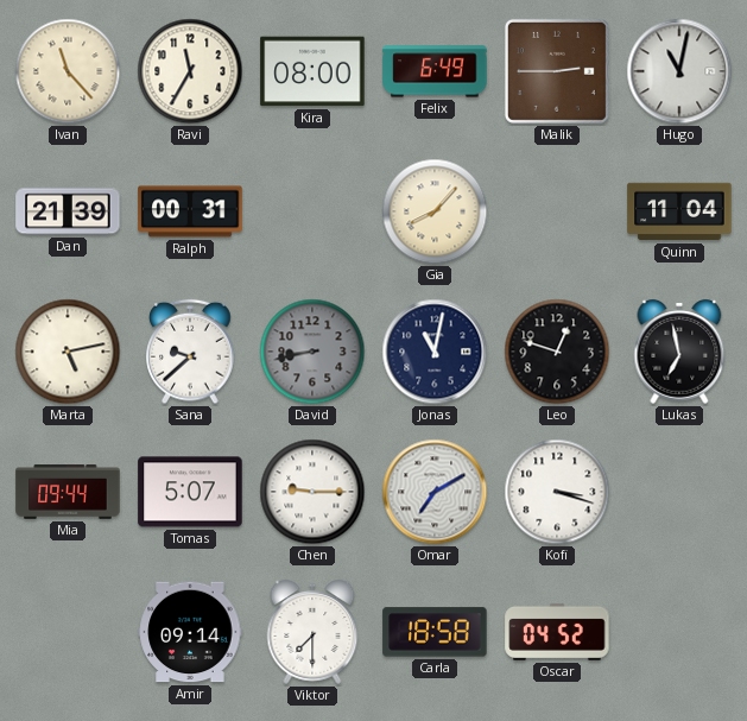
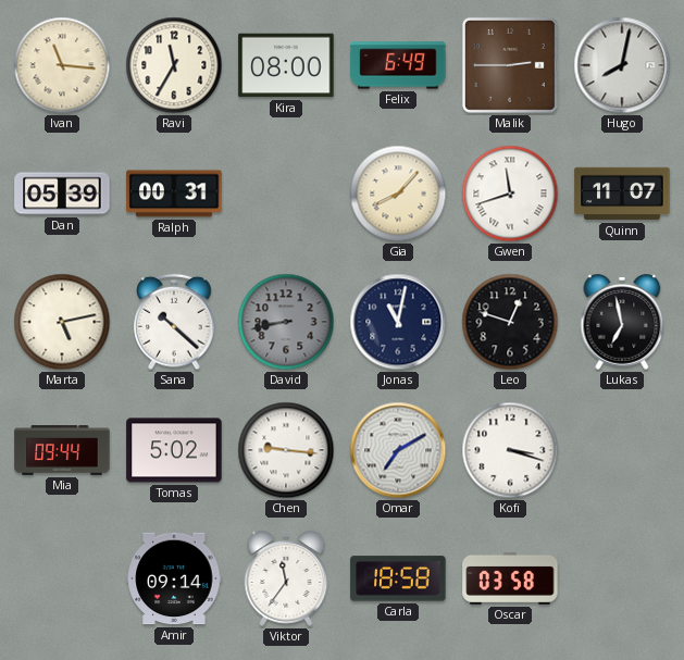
Ivan: 11:23 -> 11:16
Hugo: 11:02 -> 8:02
Dan: 21:39 -> 05:39
Gwen: none -> 11:42
Quinn: 11:04 -> 11:07
Sana: 9:38 -> 10:22
Tomas: 5:07 -> 5:02
Chen: 9:15 -> 9:16
Viktor: 7:30 -> 11:36
Oscar: 04:52 -> 03:58
